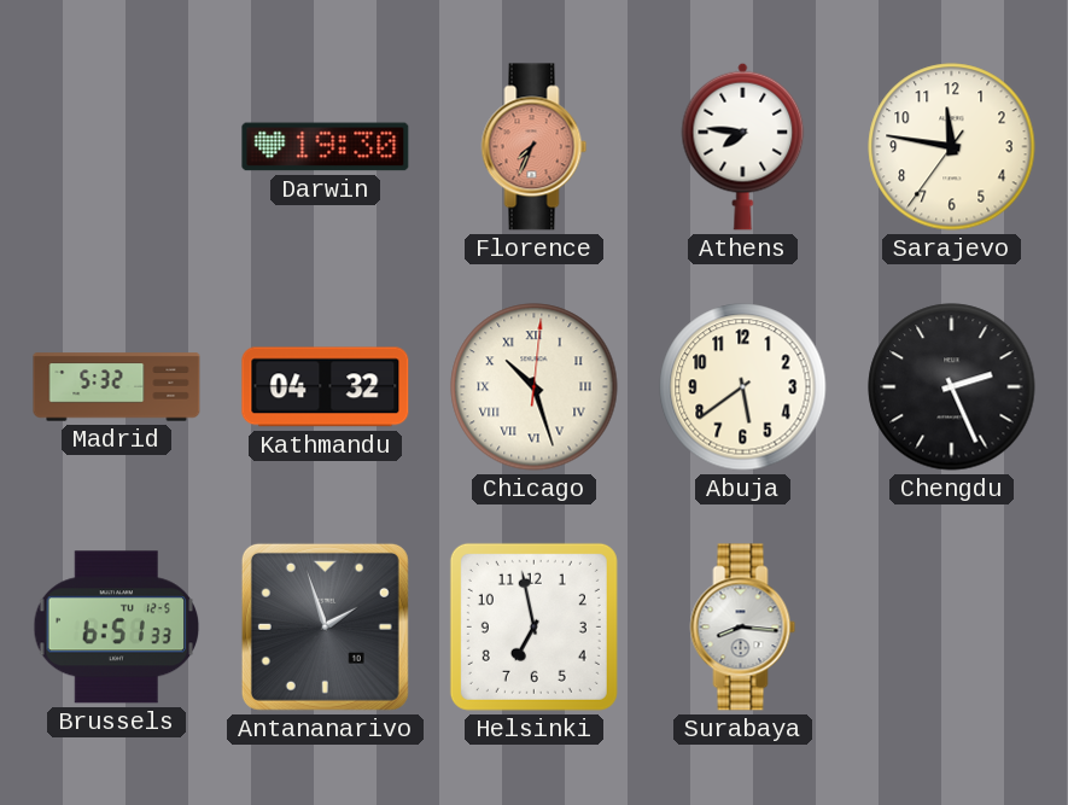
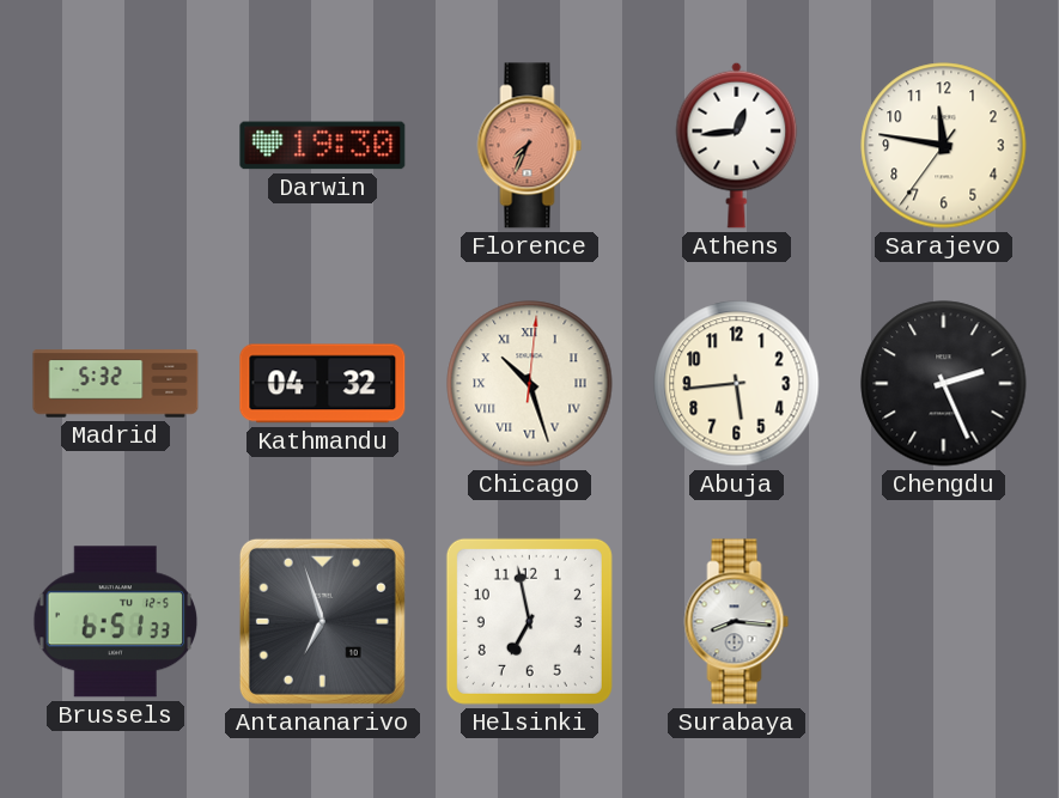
Athens: 7:46 -> 12:44
Abuja: 5:39 -> 5:44
Antananarivo: 1:57 -> 6:57
